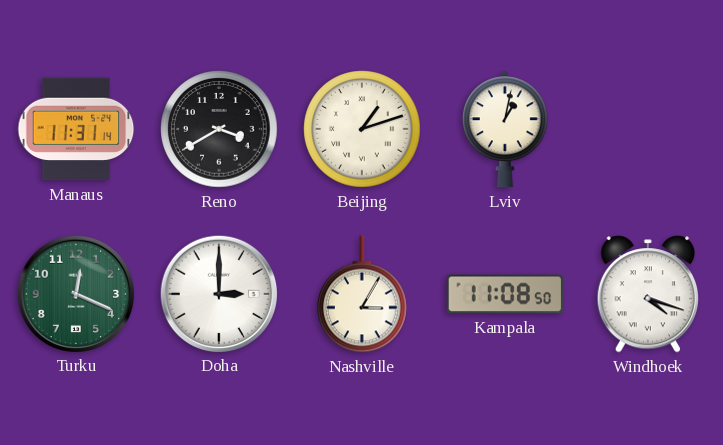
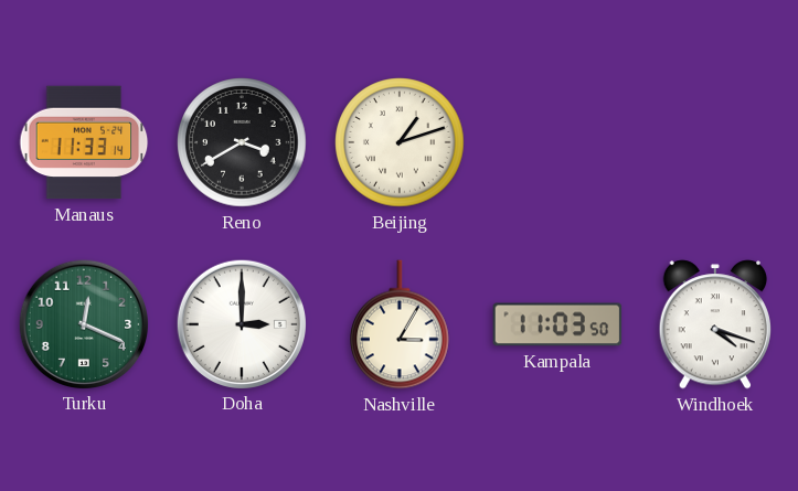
Manaus: 11:31 -> 11:33
Lviv: 1:02 -> none
Kampala: 11:08 -> 11:03
